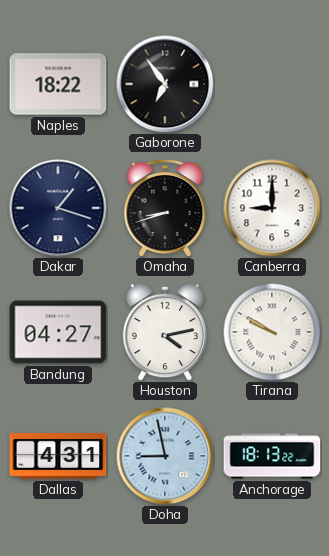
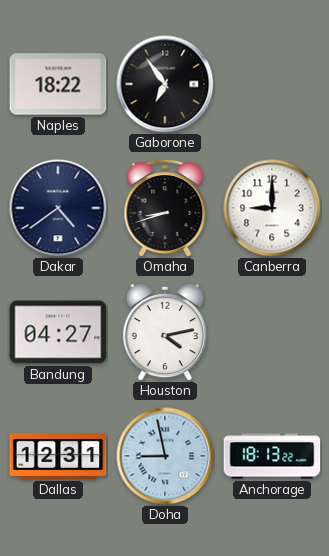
Dakar: 1:18 -> 4:39
Tirana: 9:50 -> none
Dallas: 4:31 -> 12:31
